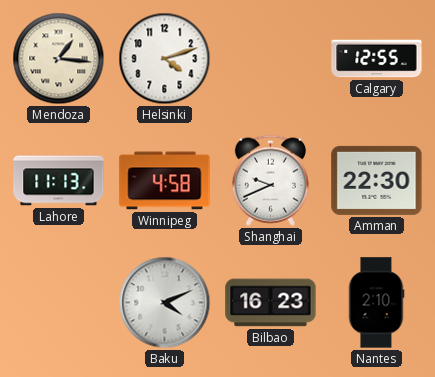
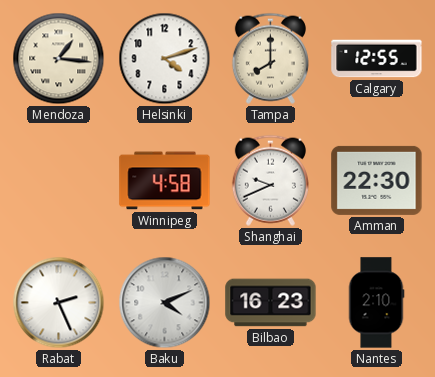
Tampa: none -> 8:00
Lahore: 11:13 -> none
Rabat: none -> 2:26
